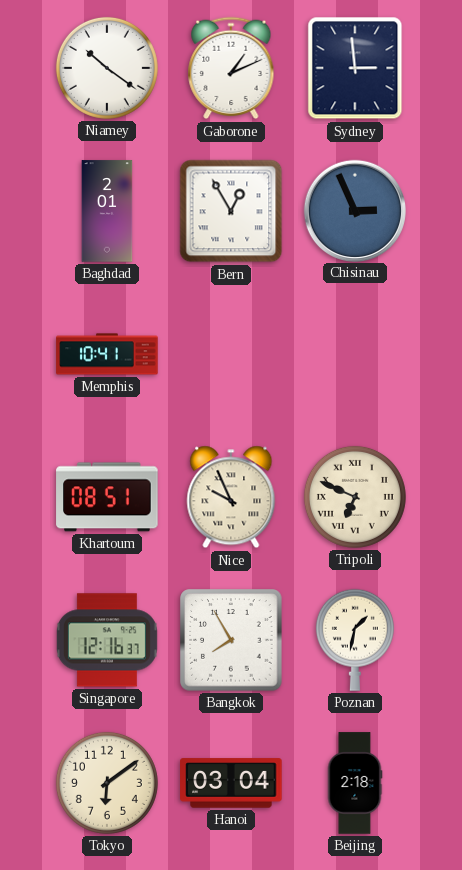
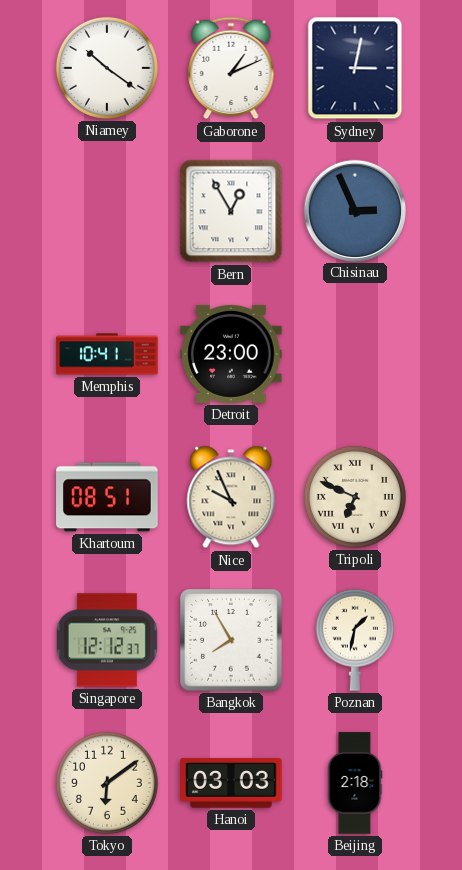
Sydney: 2:59 -> 3:02
Baghdad: 2:01 -> none
Detroit: none -> 23:00
Singapore: 12:16 -> 12:12
Hanoi: 03:04 -> 03:03
